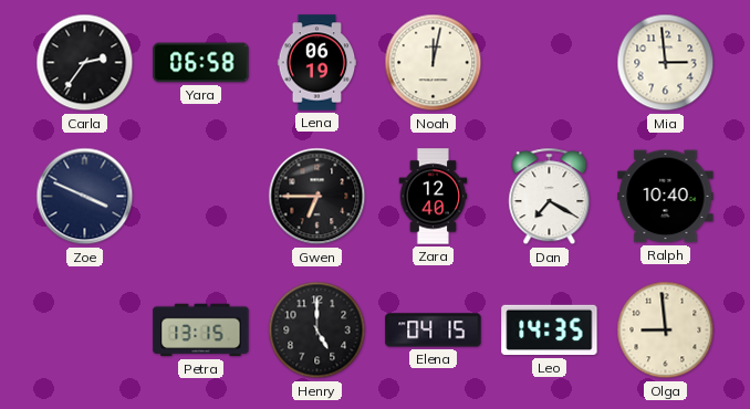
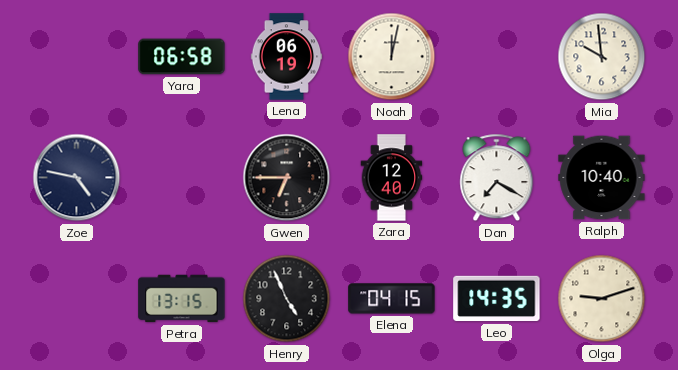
Carla: 2:36 -> none
Mia: 2:59 -> 9:59
Zoe: 3:49 -> 4:47
Henry: 5:00 -> 4:56
Olga: 8:59 -> 9:12
